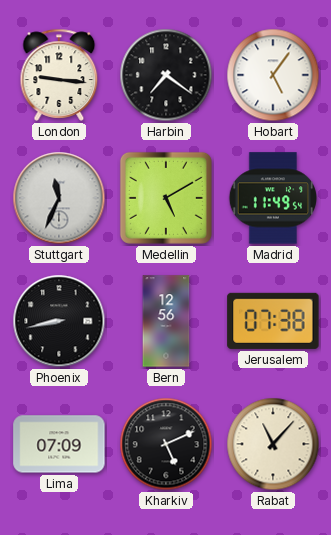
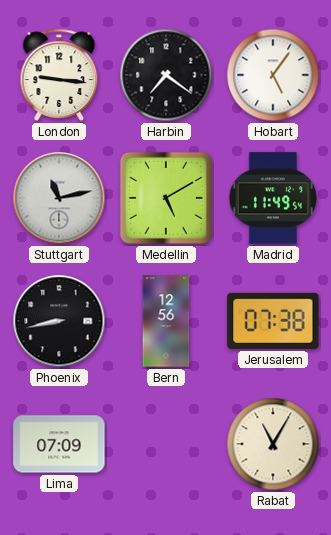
Stuttgart: 11:34 -> 11:13
Kharkiv: 5:11 -> none
Rabat: 11:07 -> 11:05
